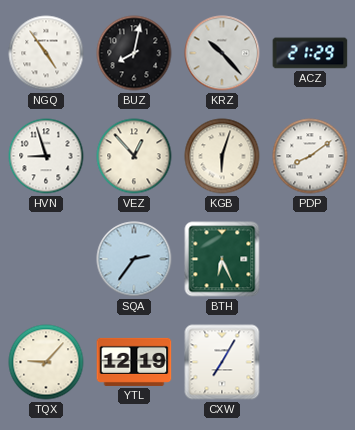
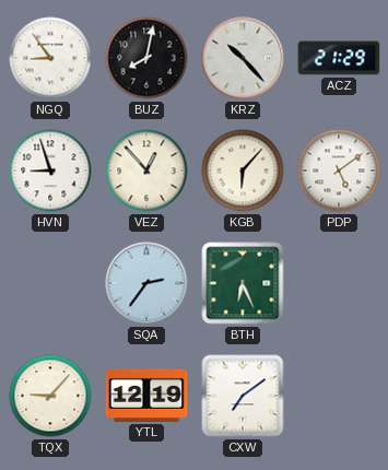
NGQ: 4:54 -> 8:54
KGB: 6:03 -> 6:07
PDP: 8:09 -> 5:09
CXW: 7:05 -> 7:09
